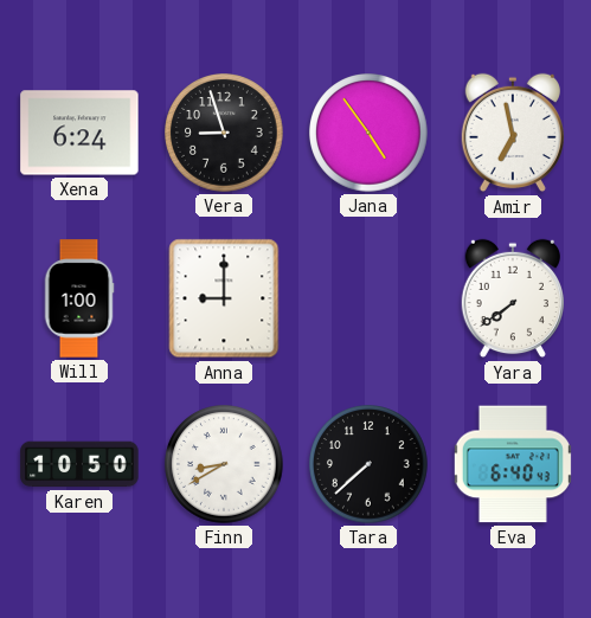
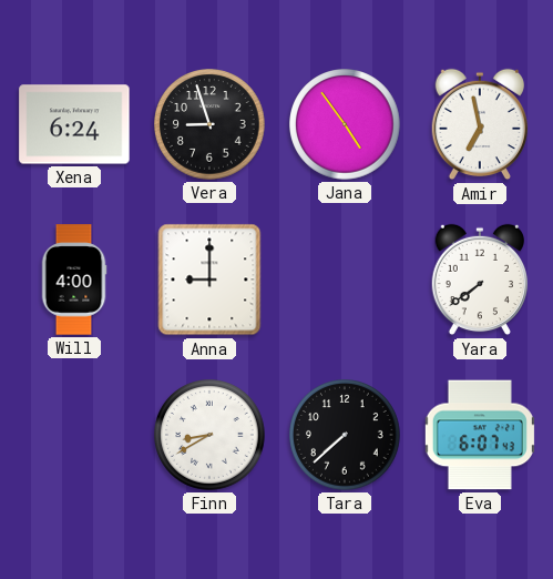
Will: 1:00 -> 4:00
Karen: 10:50 -> none
Eva: 6:40 -> 6:07
